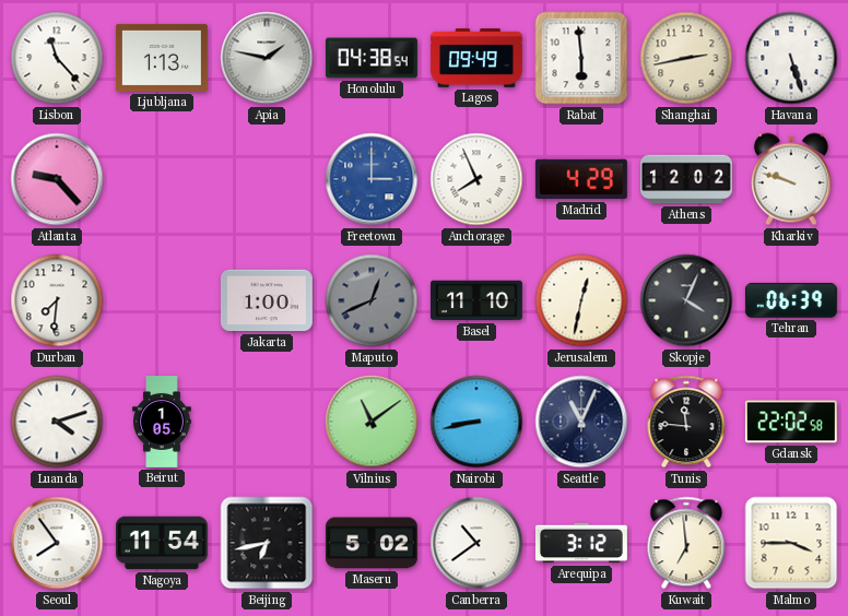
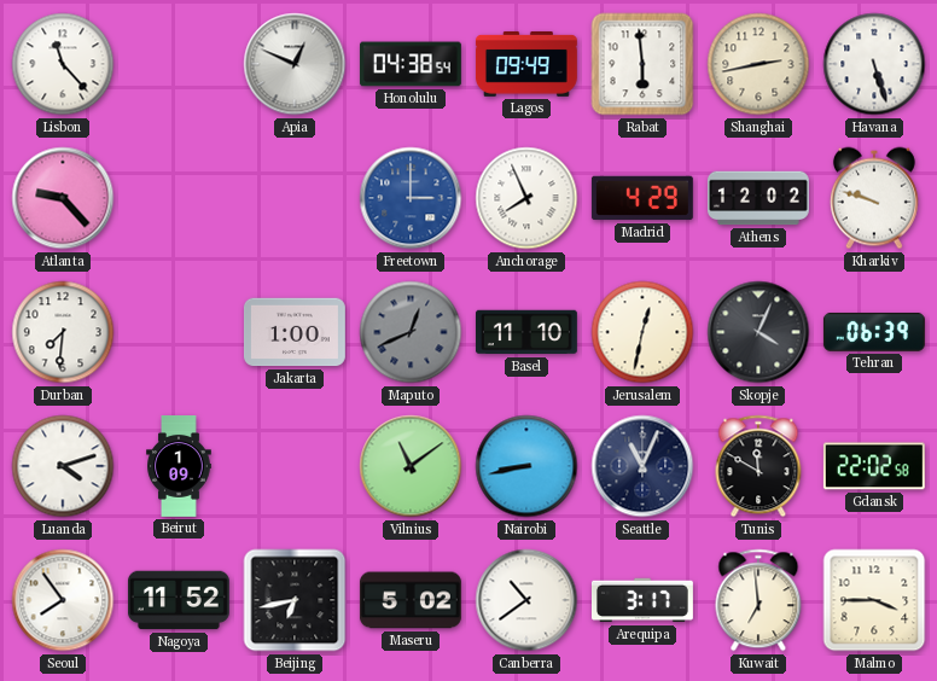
Ljubljana: 1:13 -> none
Apia: 1:47 -> 12:49
Beirut: 1:05 -> 1:09
Tunis: 11:46 -> 11:50
Nagoya: 11:54 -> 11:52
Arequipa: 3:12 -> 3:17
